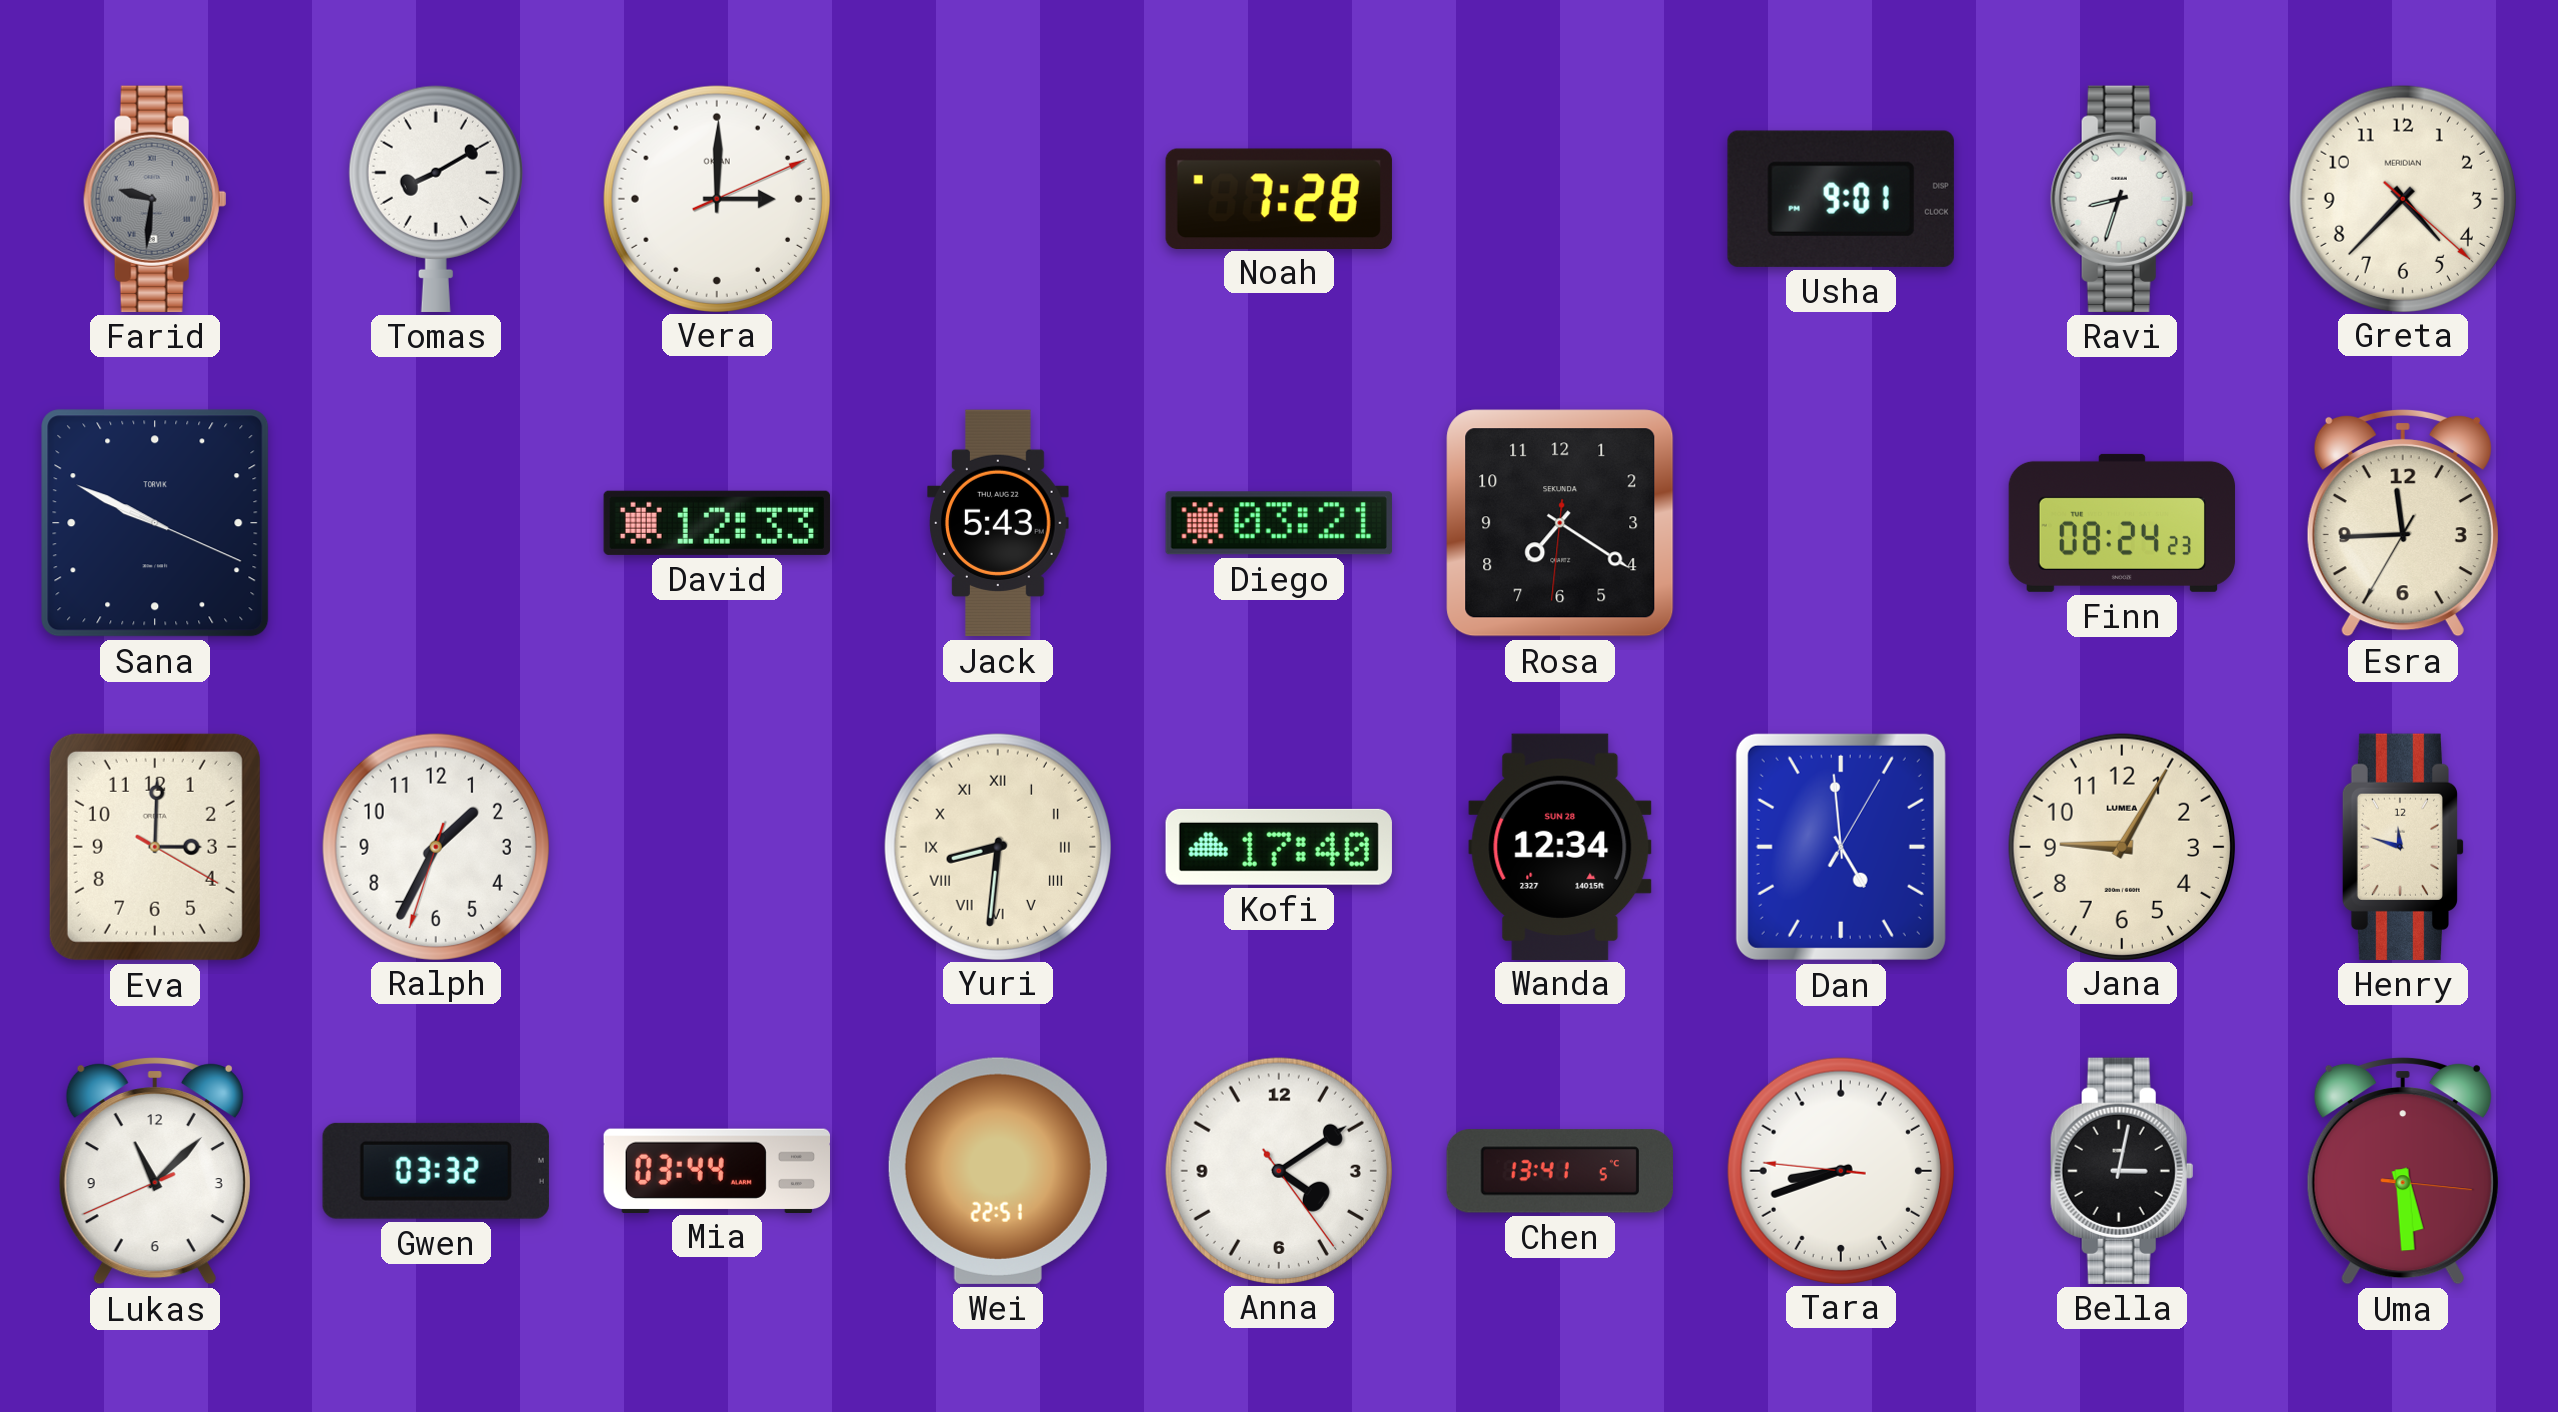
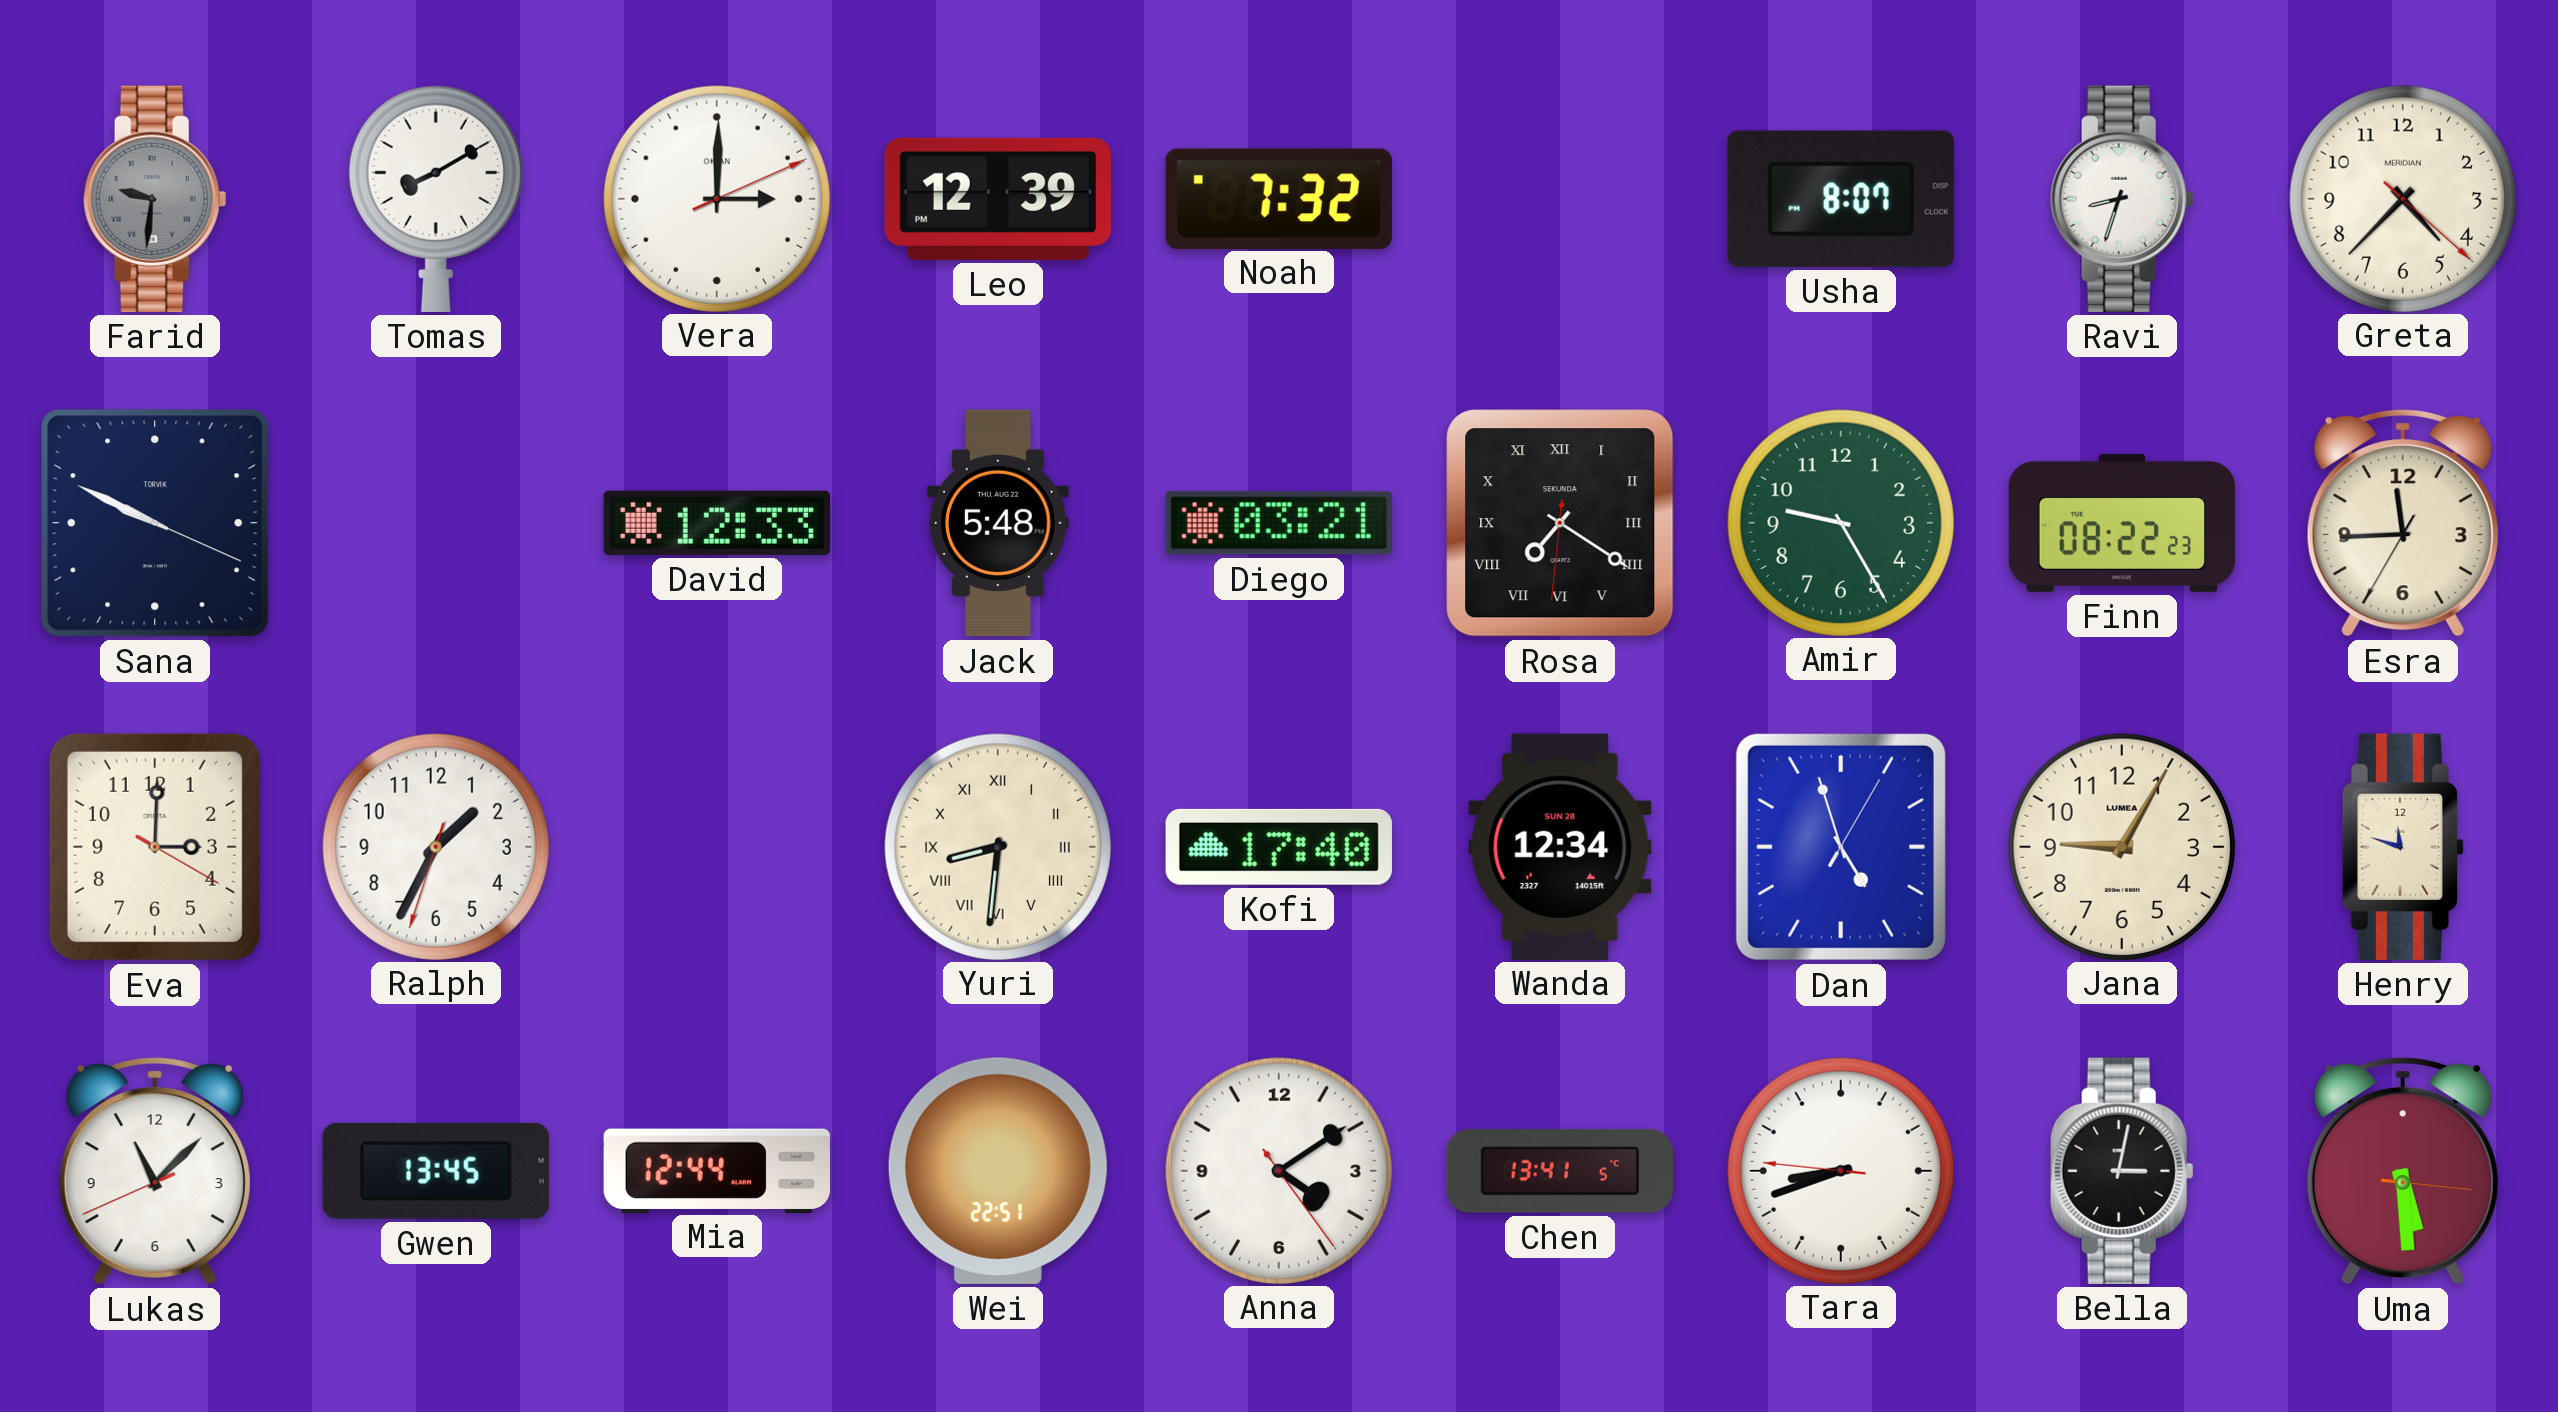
Leo: none -> 12:39
Noah: 7:28 -> 7:32
Usha: 9:01 -> 8:07
Jack: 5:43 -> 5:48
Rosa numerals: Arabic -> Roman
Amir: none -> 9:25
Finn: 08:24 -> 08:22
Dan: 4:59 -> 4:57
Gwen: 03:32 -> 13:45
Mia: 03:44 -> 12:44
